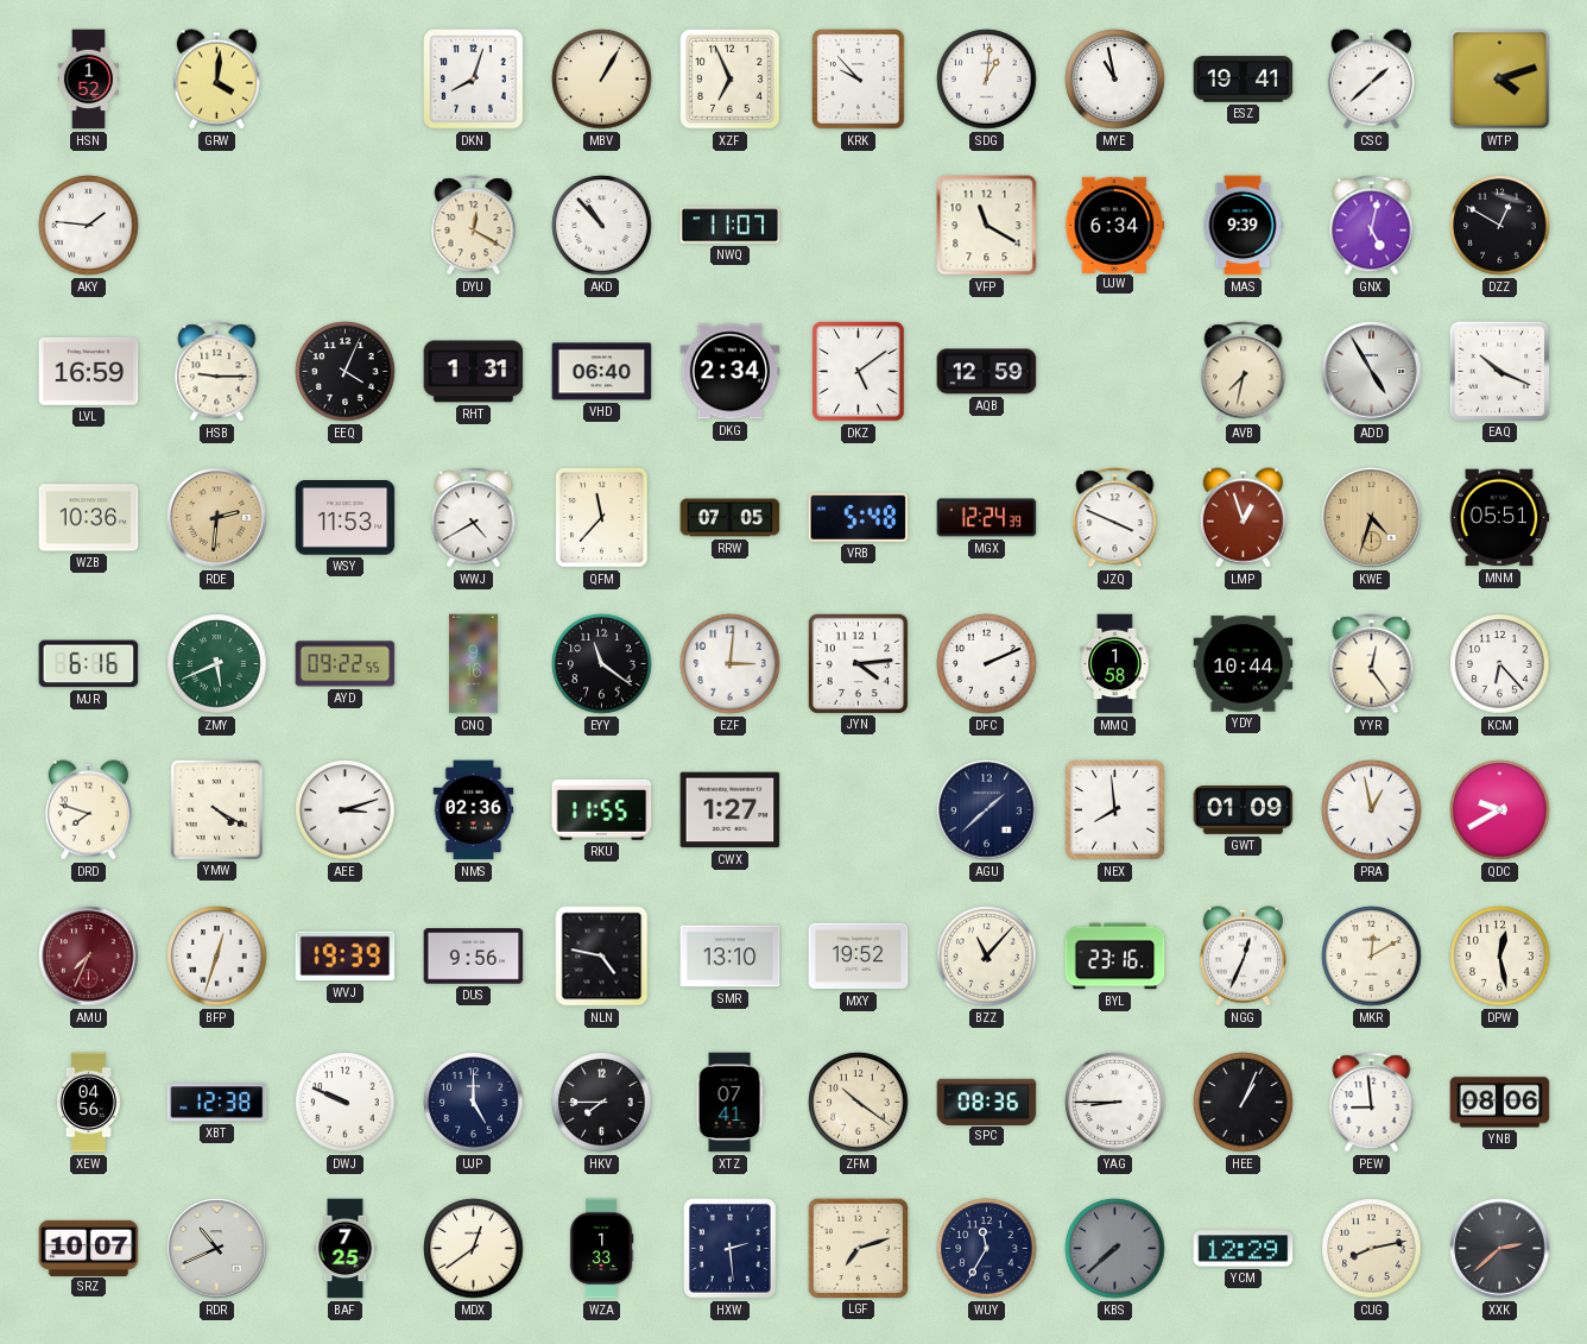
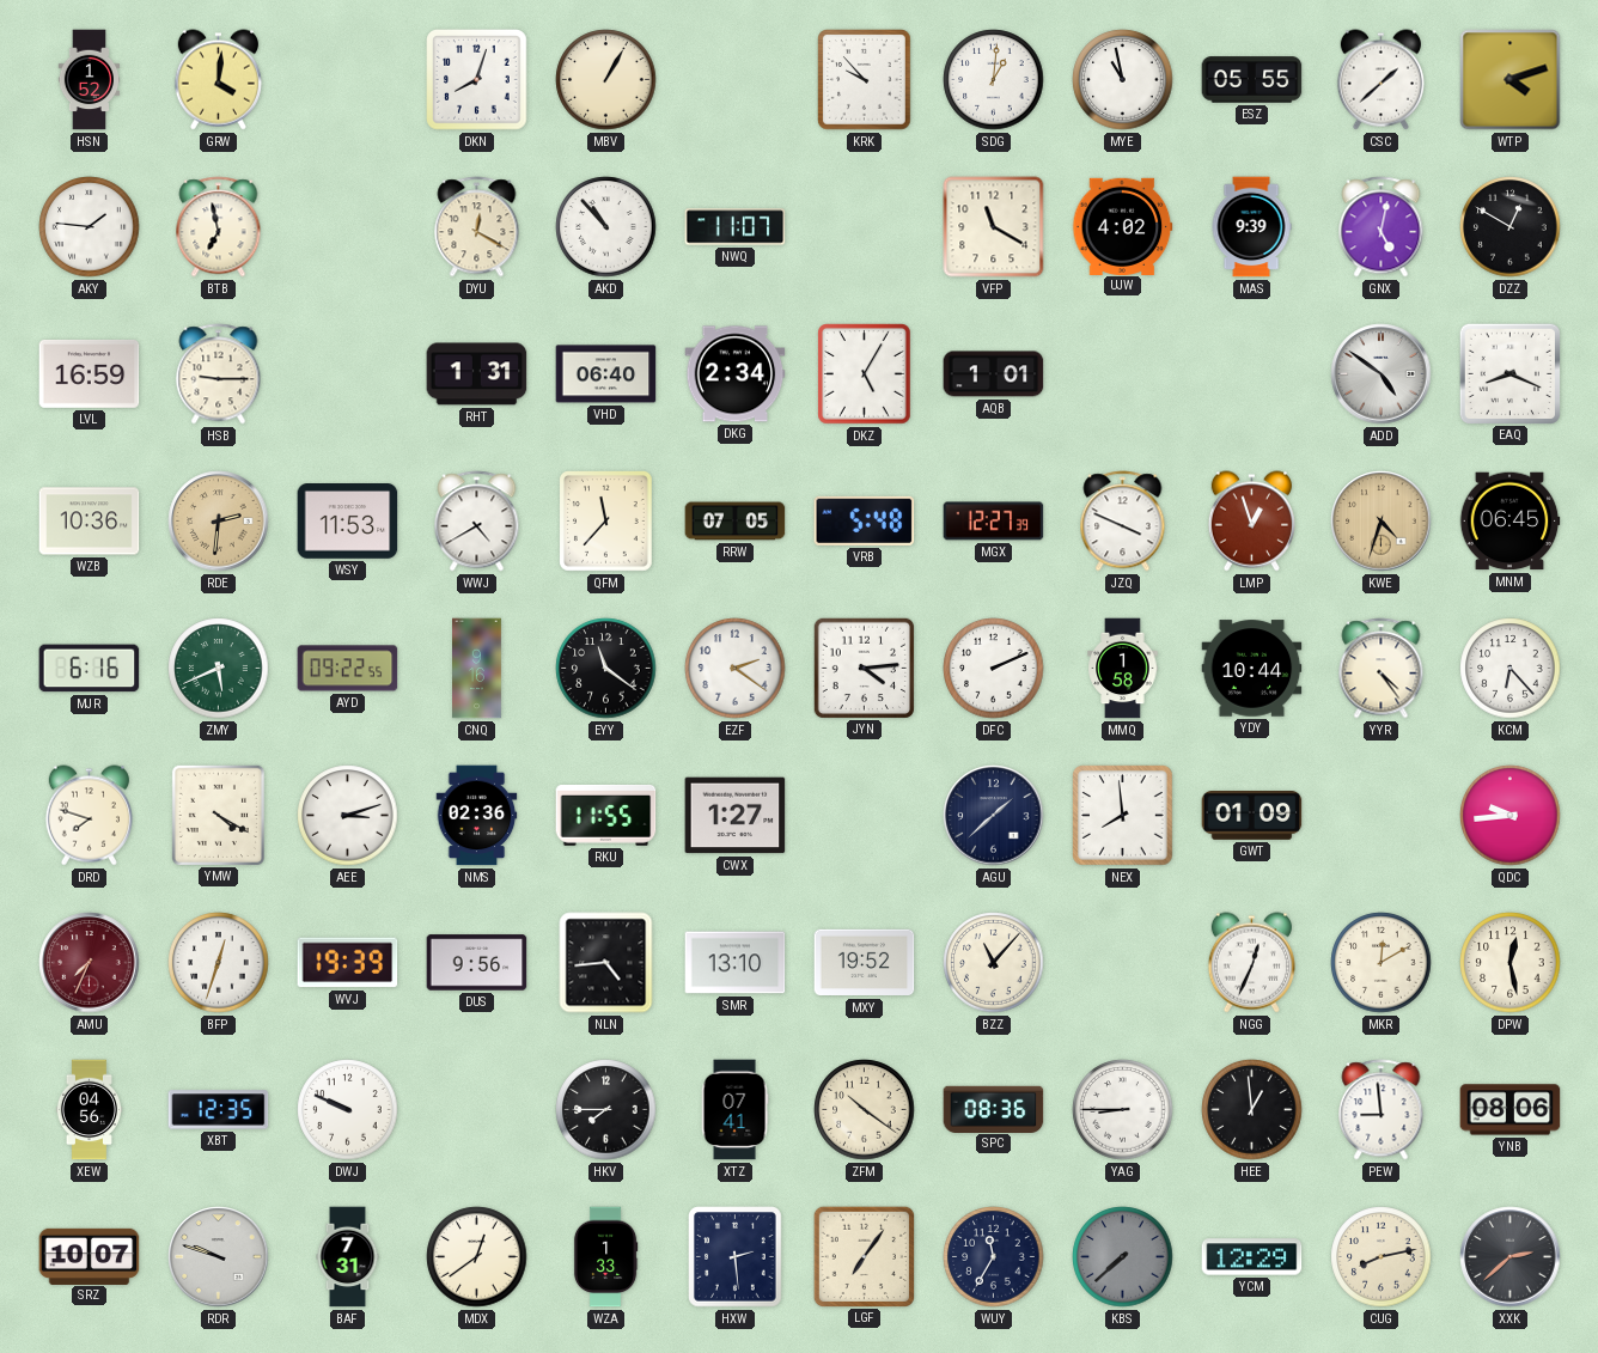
XZF: 6:56 -> none
ESZ: 19:41 -> 05:55
BTB: none -> 6:58
UJW: 6:34 -> 4:02
EEQ: 4:04 -> none
DKZ: 5:09 -> 5:05
AQB: 12:59 -> 1:01
AVB: 7:32 -> none
ADD: 4:55 -> 4:51
EAQ: 10:19 -> 8:19
MGX: 12:24 -> 12:27
MNM: 05:51 -> 06:45
EZF: 3:01 -> 2:21
YYR: 12:24 -> 4:24
PRA: 12:58 -> none
QDC: 9:40 -> 9:44
NLN: 4:47 -> 4:44
BYL: 23:16 -> none
XBT: 12:38 -> 12:35
UJP: 5:00 -> none
HEE: 1:04 -> 12:59
RDR: 10:41 -> 9:48
BAF: 7:25 -> 7:31
LGF: 7:12 -> 7:06
